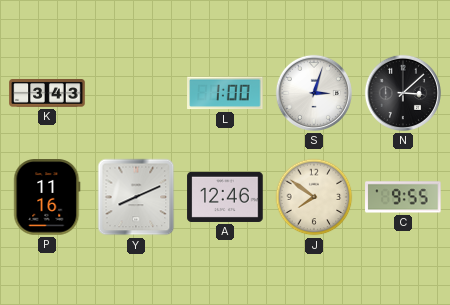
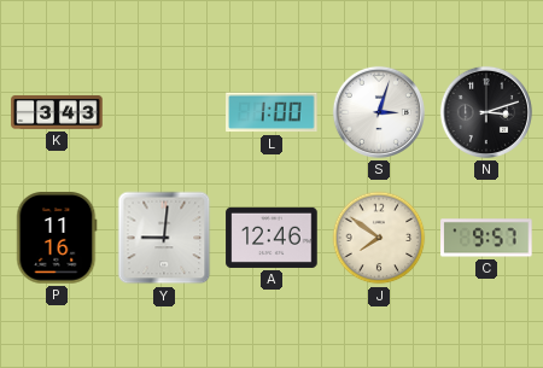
N: 3:08 -> 3:12
Y: 8:11 -> 9:01
C: 9:55 -> 9:57
